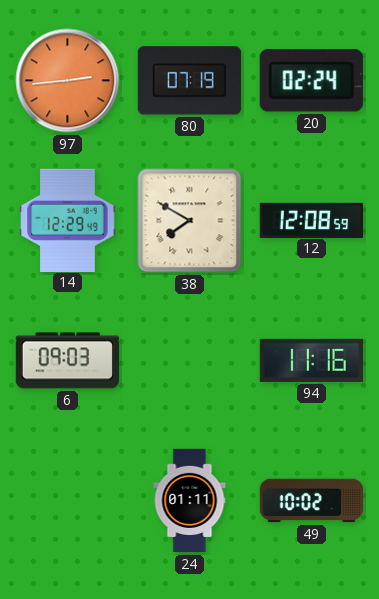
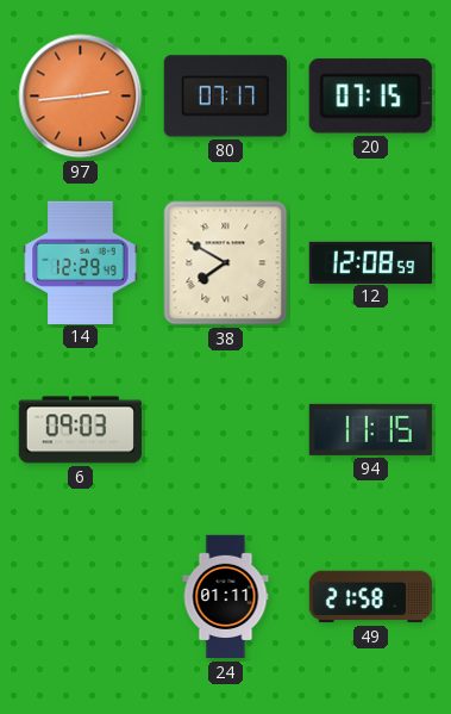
80: 07:19 -> 07:17
20: 02:24 -> 07:15
94: 11:16 -> 11:15
49: 10:02 -> 21:58
